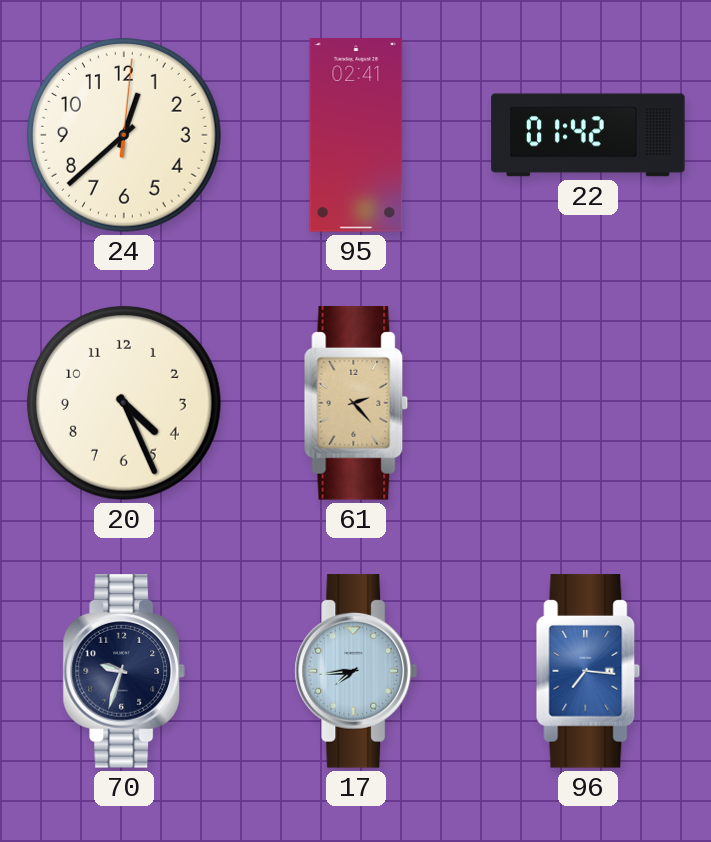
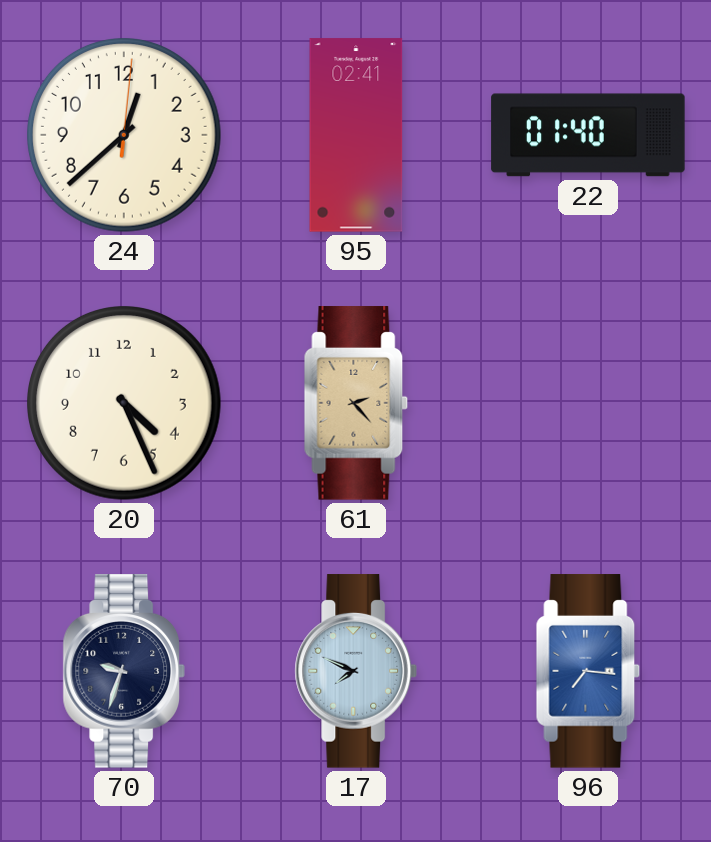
22: 01:42 -> 01:40
17: 7:44 -> 7:49
